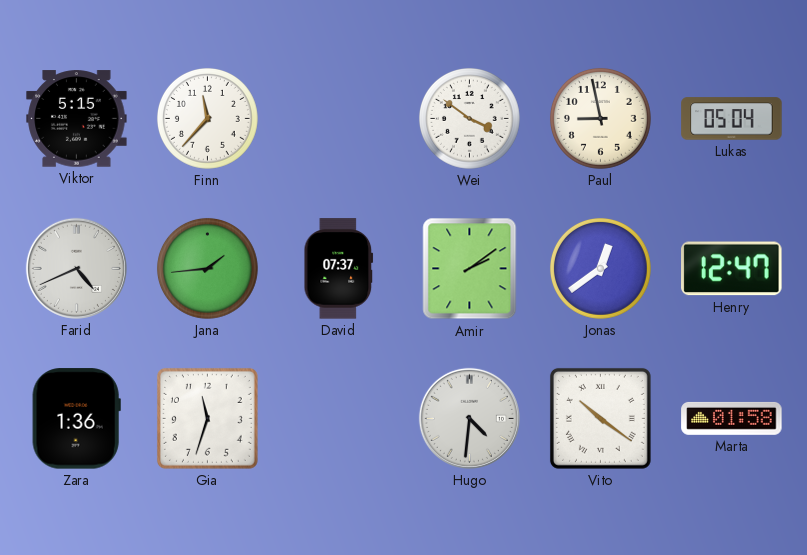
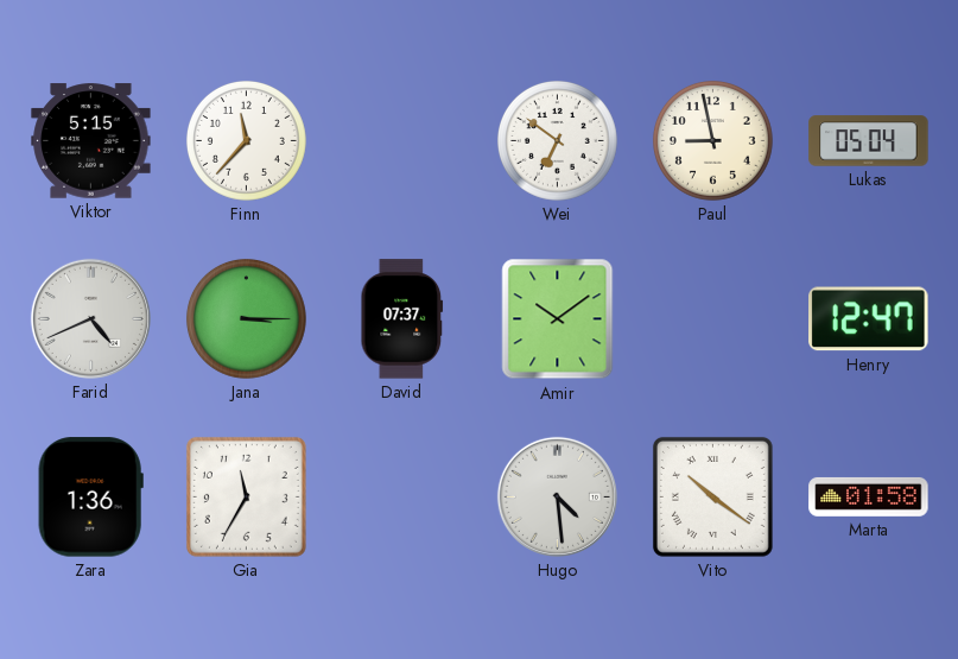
Wei: 3:51 -> 6:51
Jana: 1:44 -> 3:15
Amir: 2:09 -> 10:09
Jonas: 12:39 -> none
Gia: 11:33 -> 11:35
Hugo: 4:31 -> 4:29
